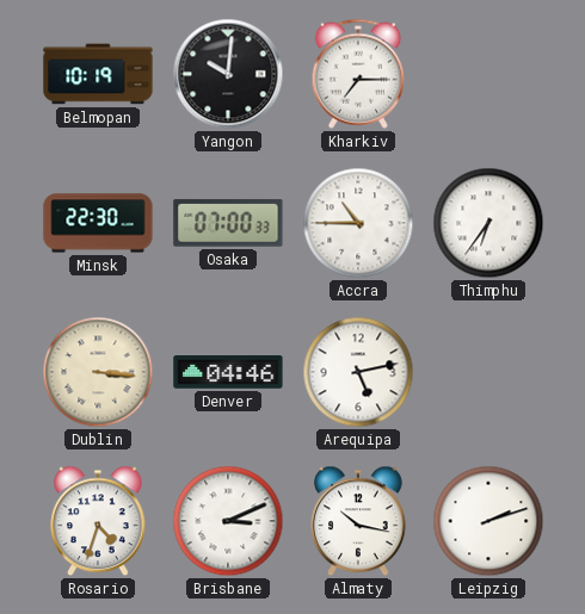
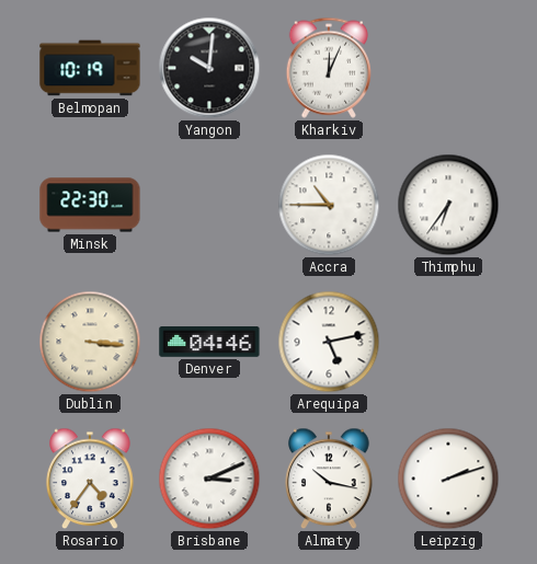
Kharkiv: 7:15 -> 12:04
Osaka: 07:00 -> none
Rosario: 4:33 -> 4:36
